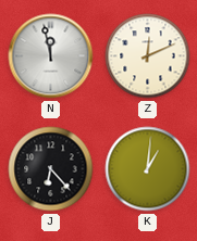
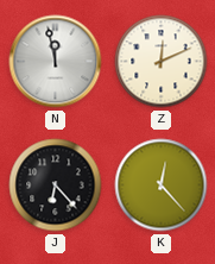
K: 1:01 -> 12:23
